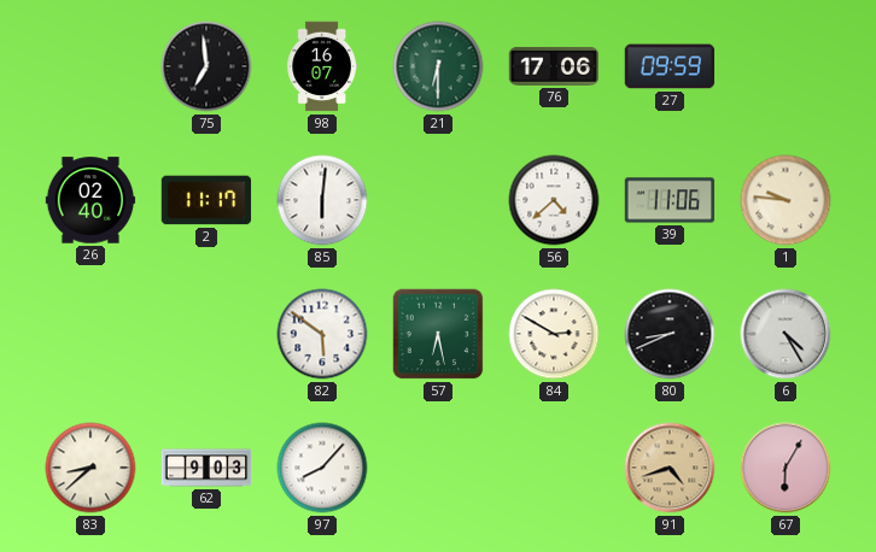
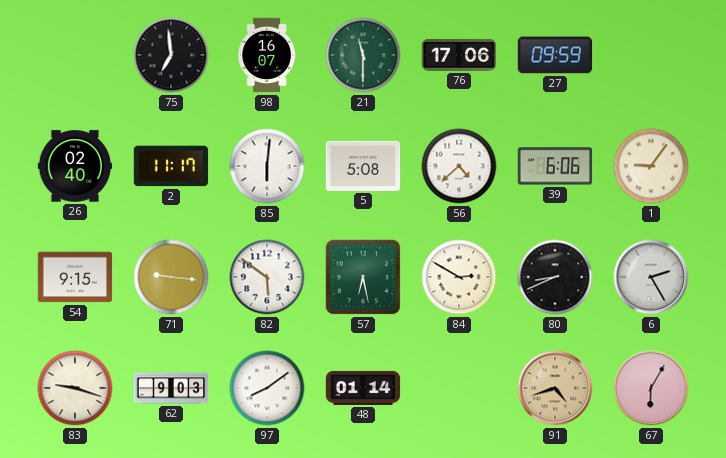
21: 6:30 -> 11:30
5: none -> 5:08
39: 11:06 -> 6:06
1: 9:46 -> 9:06
54: none -> 9:15
71: none -> 9:16
6: 4:25 -> 2:25
83: 8:38 -> 9:18
97: 8:07 -> 8:09
48: none -> 01:14
